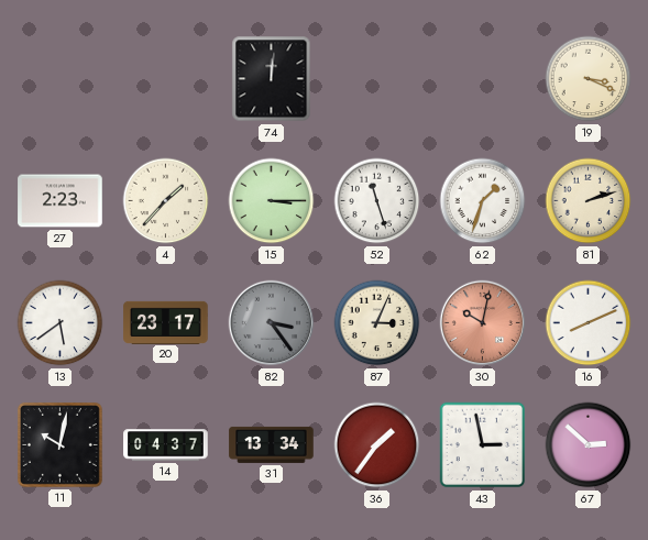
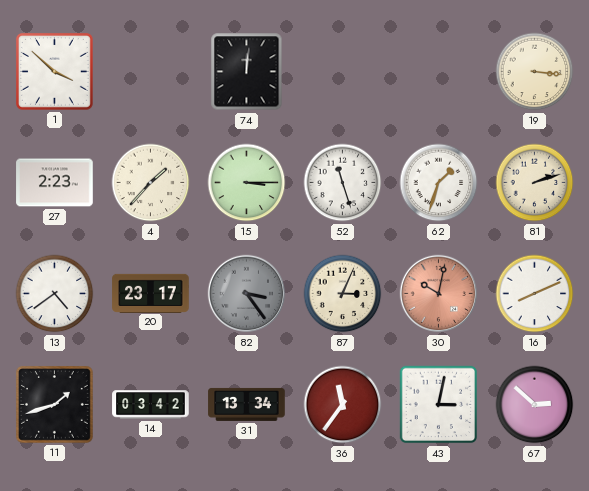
1: none -> 3:52
19: 3:19 -> 3:16
13: 5:39 -> 4:39
11: 10:02 -> 1:42
14: 04:37 -> 03:42
36: 1:36 -> 11:36
43: 2:58 -> 3:02
